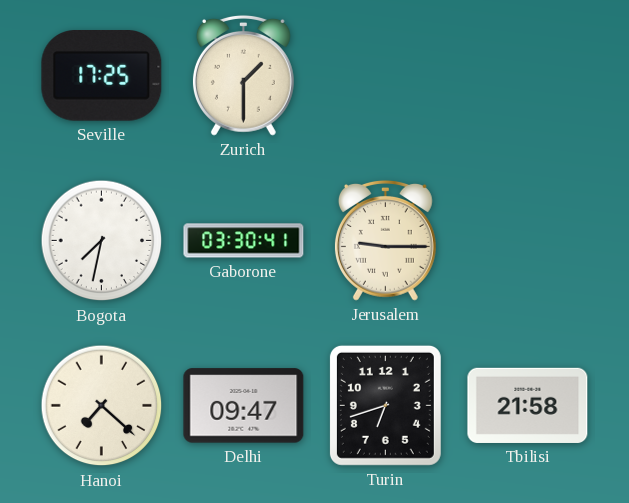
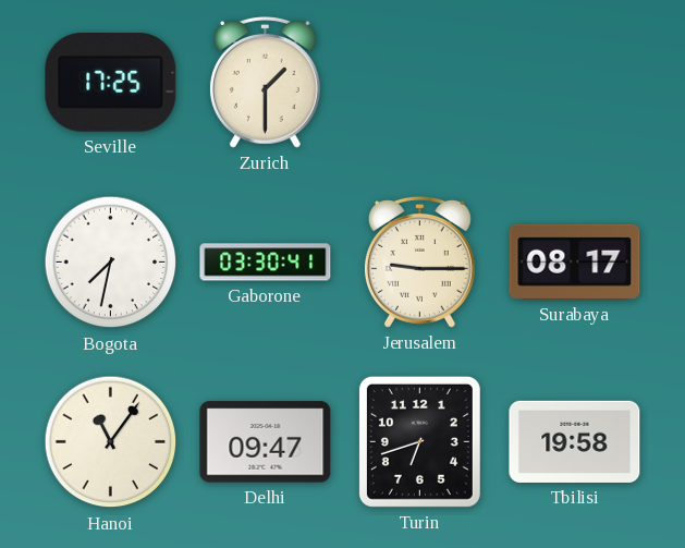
Surabaya: none -> 08:17
Hanoi: 7:22 -> 11:06
Tbilisi: 21:58 -> 19:58
